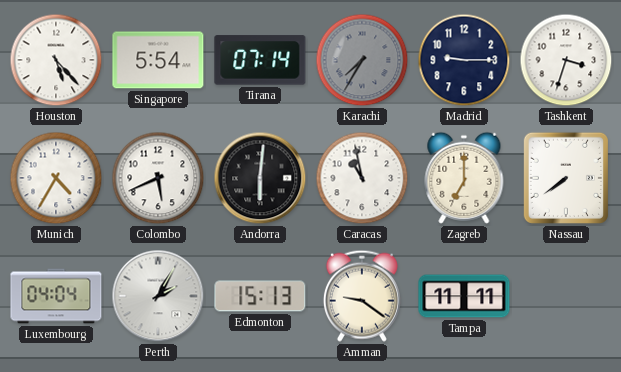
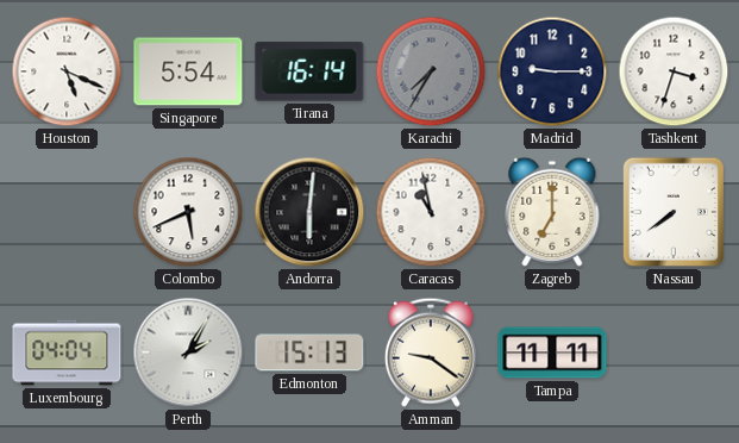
Houston: 5:23 -> 5:19
Tirana: 07:14 -> 16:14
Munich: 4:35 -> none
